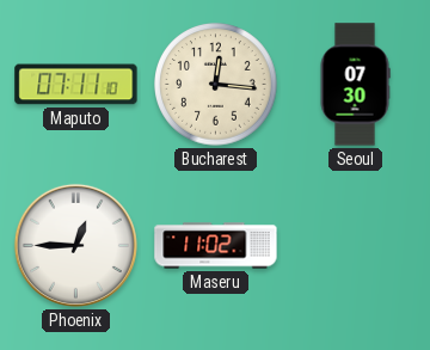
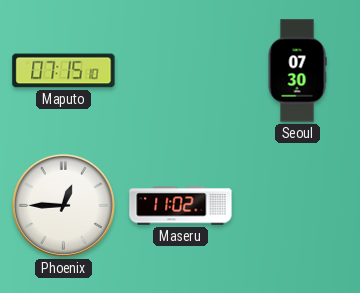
Maputo: 07:11 -> 07:15
Bucharest: 12:16 -> none
